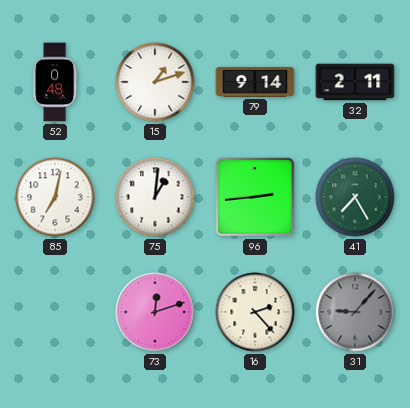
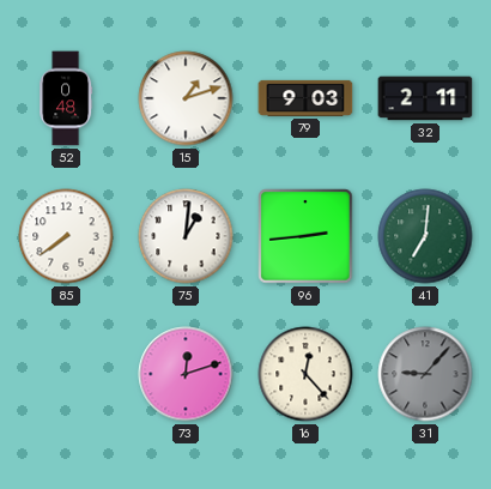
79: 9:14 -> 9:03
85: 7:02 -> 7:39
41: 7:25 -> 7:01
16: 2:23 -> 12:23
